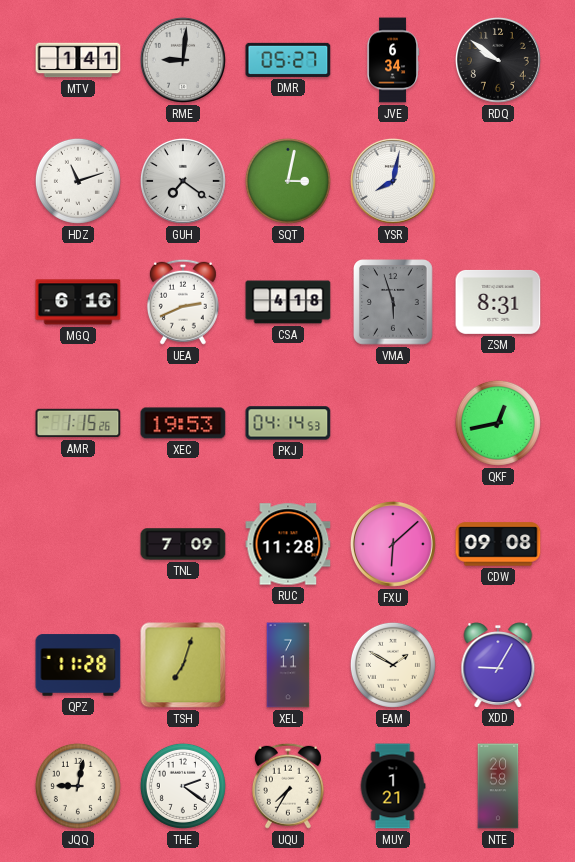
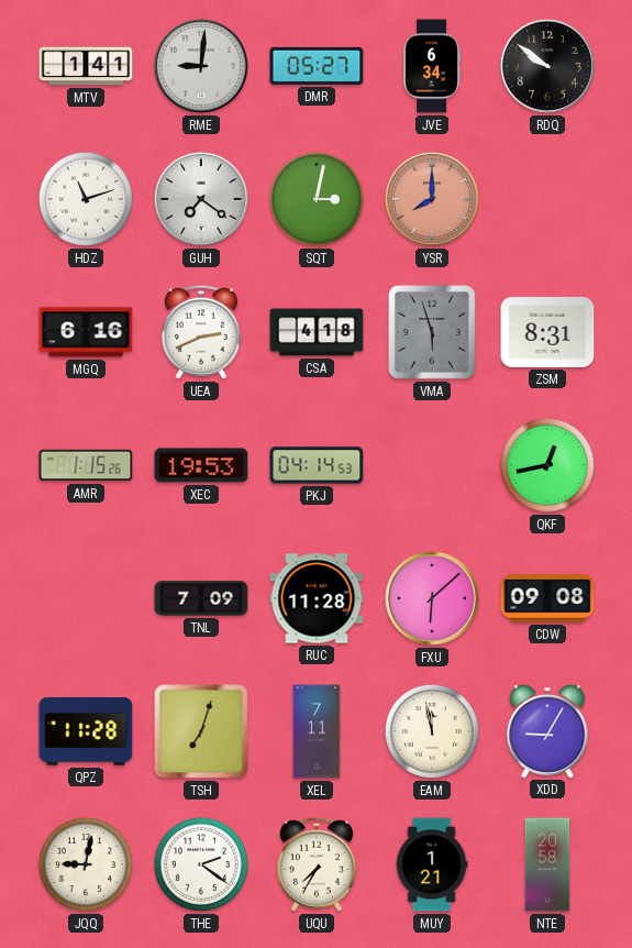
YSR: 8:02 -> 8:00
YSR dial: white -> salmon
EAM: 1:50 -> 11:58
